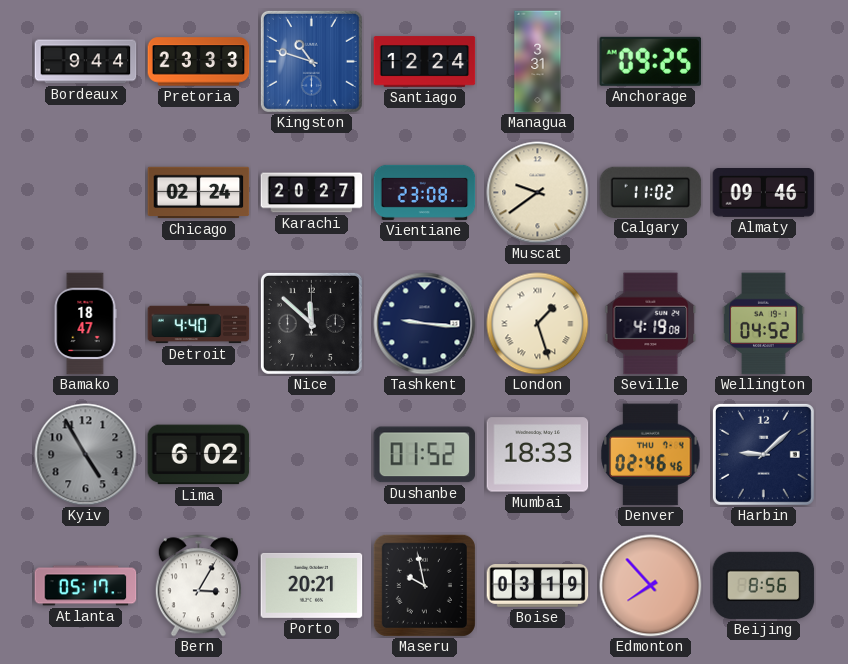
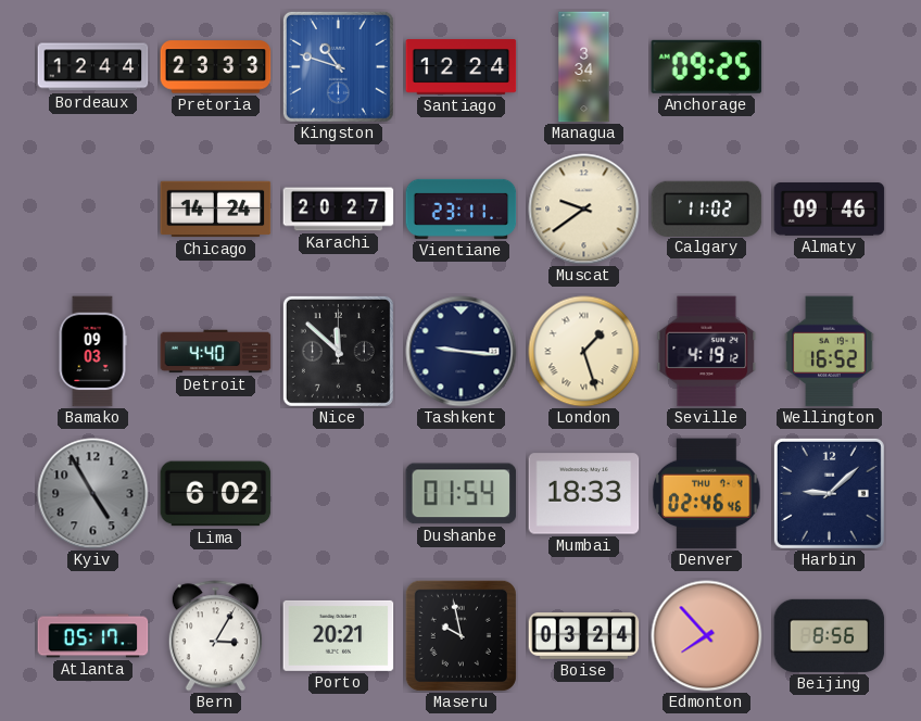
Bordeaux: 9:44 -> 12:44
Managua: 3:31 -> 3:34
Chicago: 02:24 -> 14:24
Vientiane: 23:08 -> 23:11
Bamako: 18:47 -> 09:03
Seville: 4:19:08 -> 4:19:12
Wellington: 04:52 -> 16:52
Dushanbe: 01:52 -> 01:54
Boise: 03:19 -> 03:24
